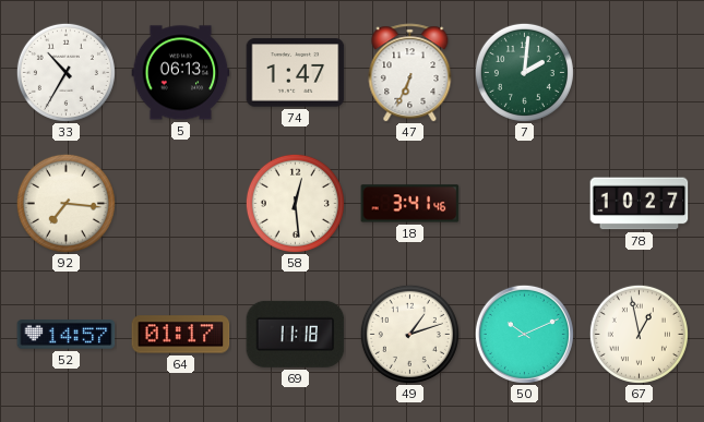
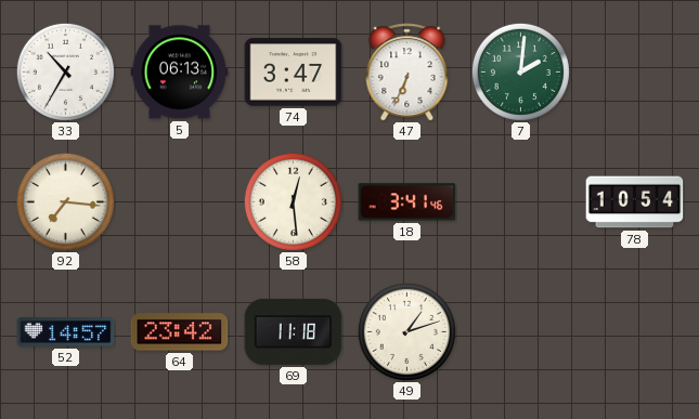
74: 1:47 -> 3:47
78: 10:27 -> 10:54
64: 01:17 -> 23:42
50: 10:11 -> none
67: 12:58 -> none
